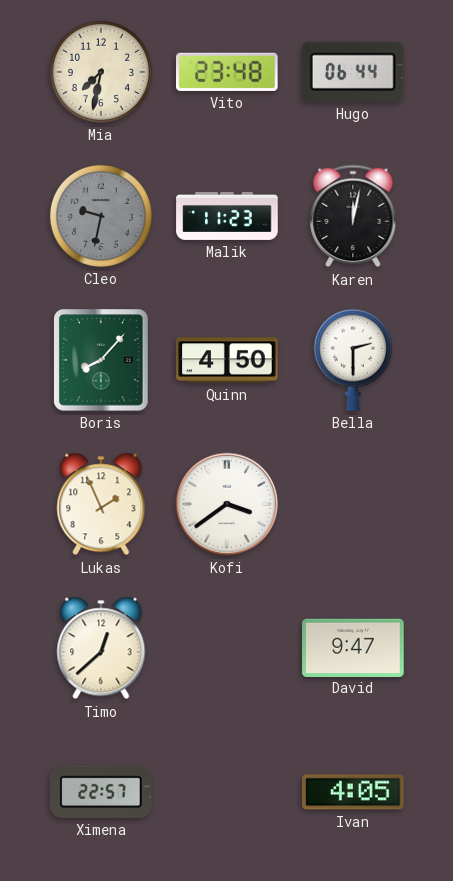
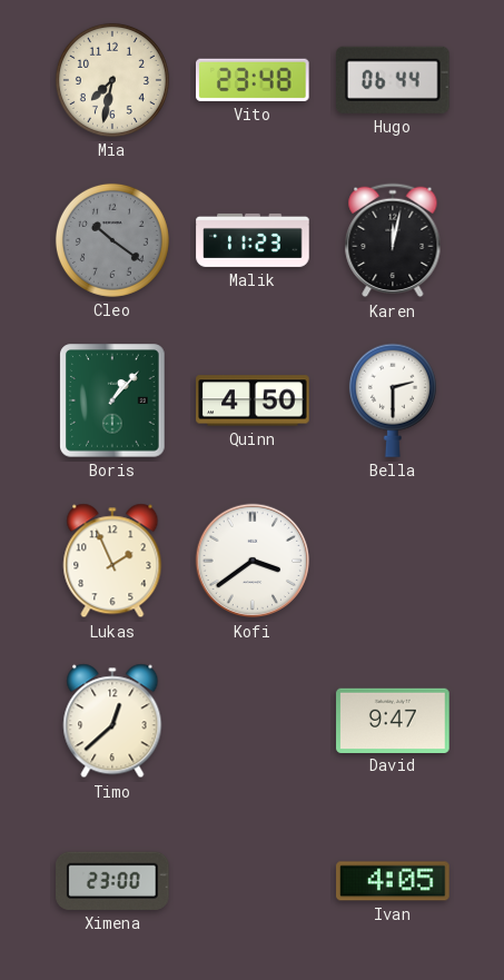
Cleo: 9:32 -> 10:21
Boris: 8:07 -> 1:07
Ximena: 22:57 -> 23:00
